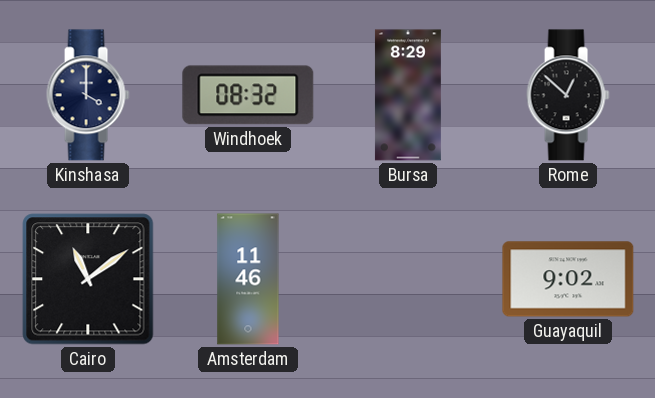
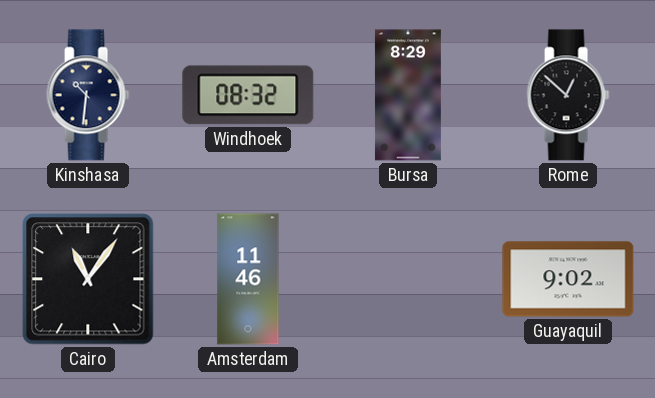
Kinshasa: 4:00 -> 10:31
Cairo: 11:09 -> 11:06
